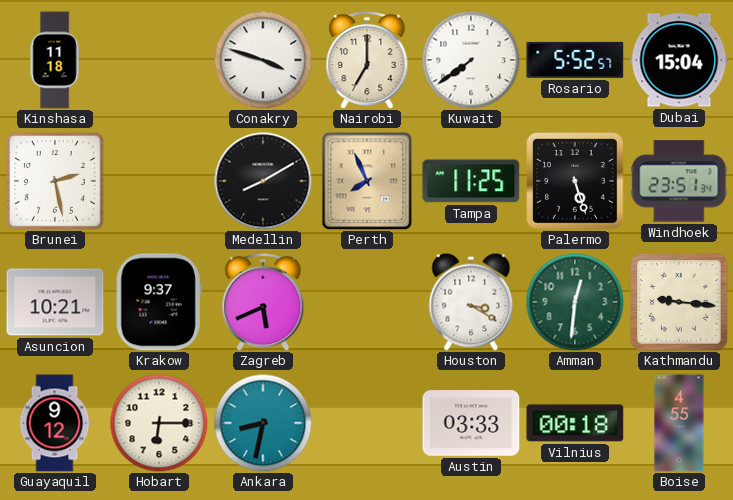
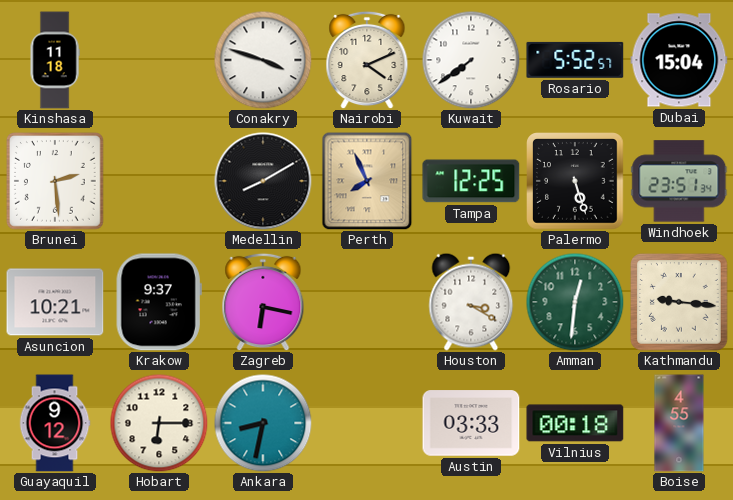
Nairobi: 7:00 -> 4:11
Brunei: 2:28 -> 2:29
Tampa: 11:25 -> 12:25
Zagreb: 5:41 -> 6:17
